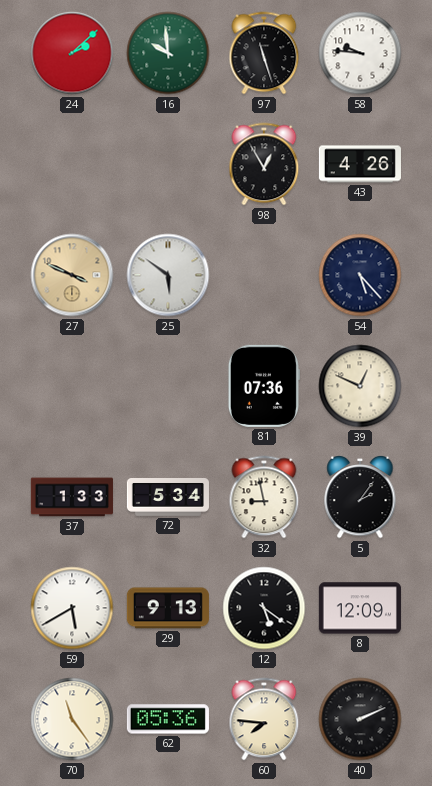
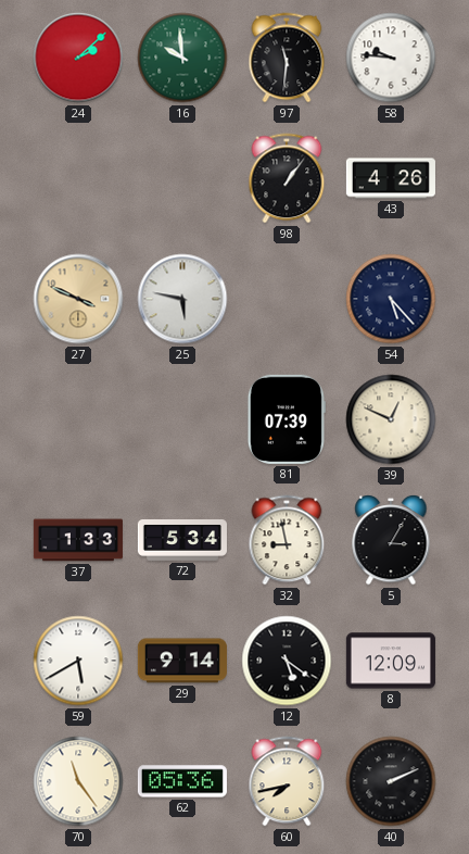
97: 11:27 -> 11:31
98: 12:55 -> 1:06
25: 5:51 -> 5:47
81: 07:36 -> 07:39
5: 2:06 -> 3:05
29: 9:13 -> 9:14
60: 7:46 -> 7:43
